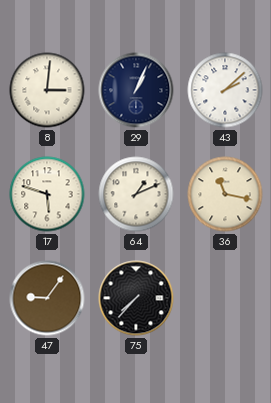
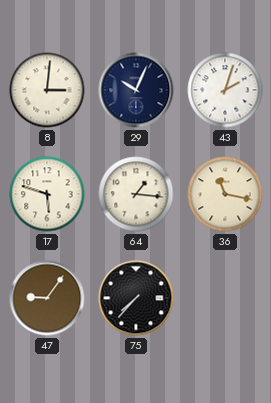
29: 1:04 -> 10:04
43: 2:08 -> 2:03
64: 1:11 -> 1:16
